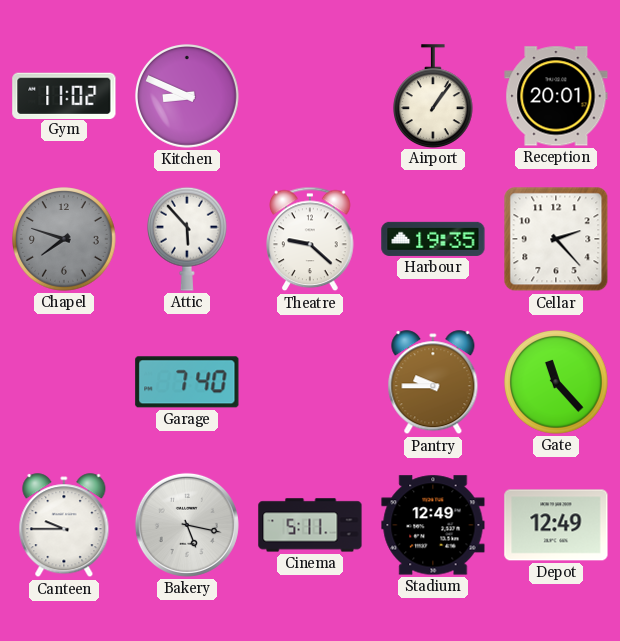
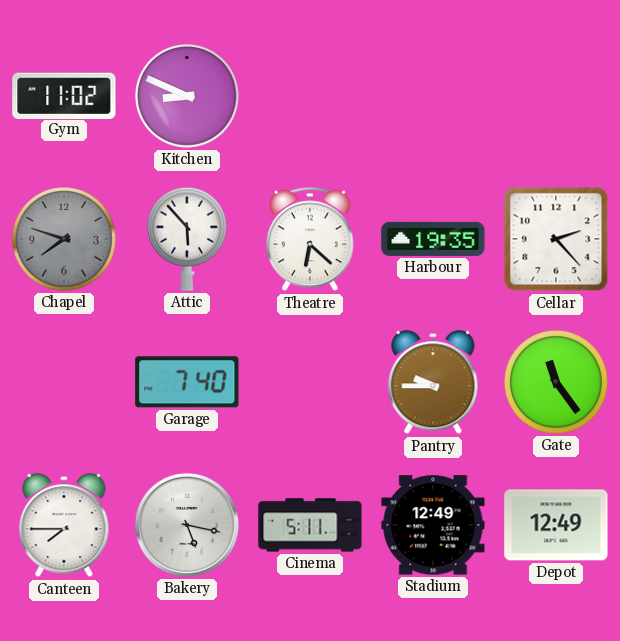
Airport: 1:06 -> none
Reception: 20:01 -> none
Theatre: 9:22 -> 6:22
Gate: 11:23 -> 11:24
Canteen: 9:45 -> 7:45
